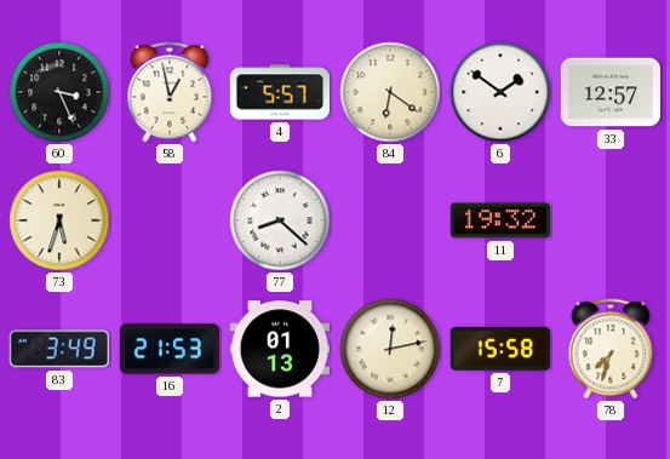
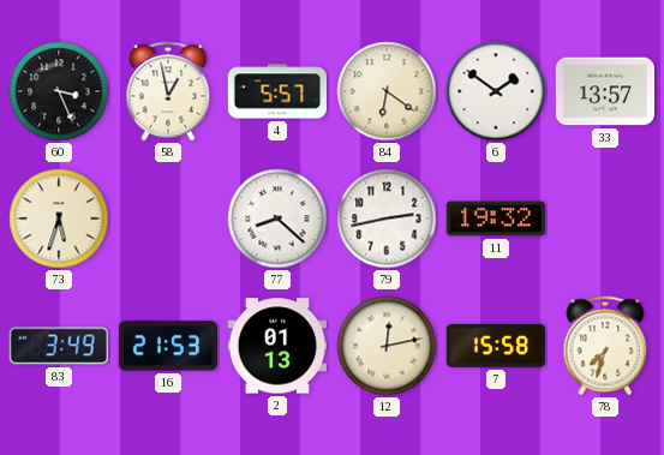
33: 12:57 -> 13:57
79: none -> 2:43
